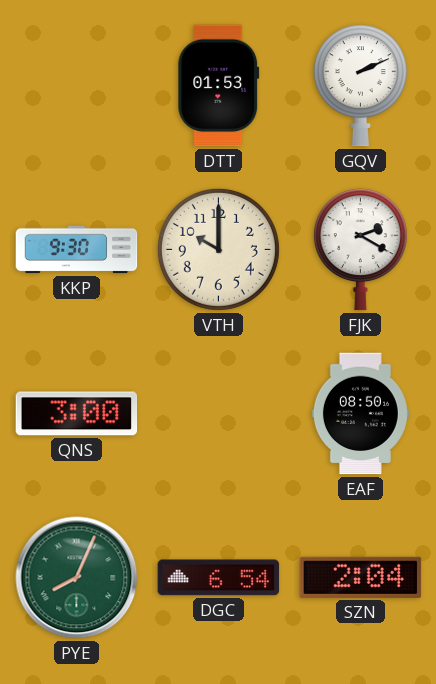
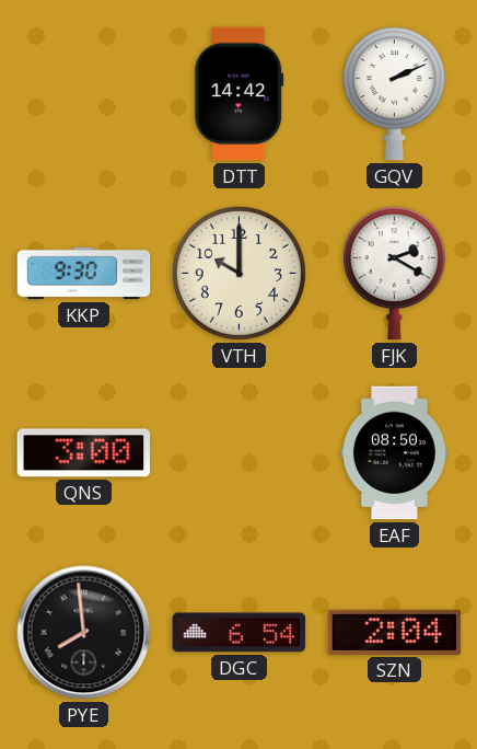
DTT: 01:53 -> 14:42
PYE: 8:04 -> 7:59
PYE dial: green -> black
